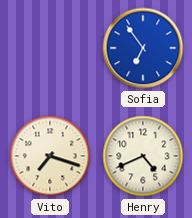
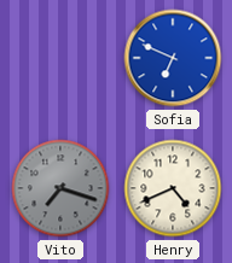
Sofia: 6:54 -> 6:49
Vito dial: cream -> grey
